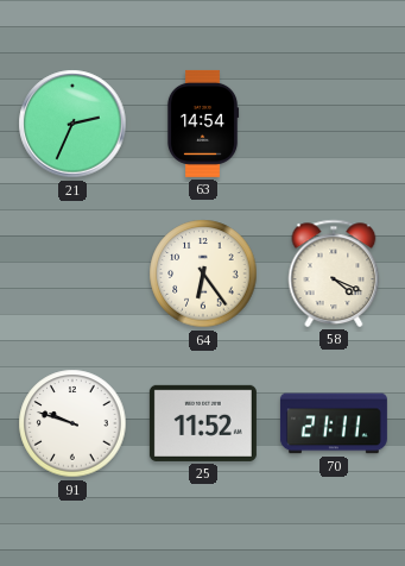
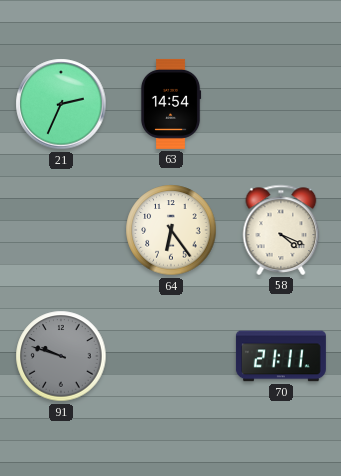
91 dial: white -> grey
25: 11:52 -> none
